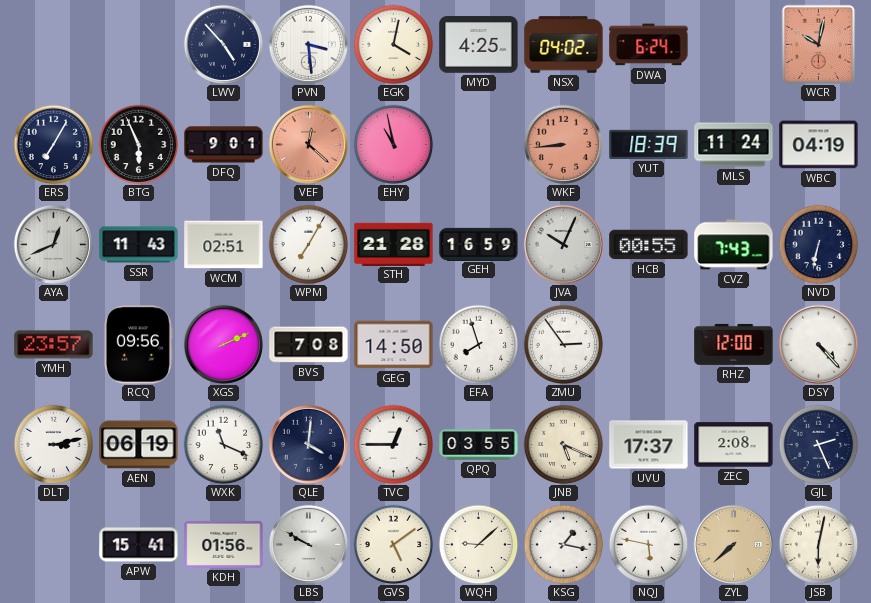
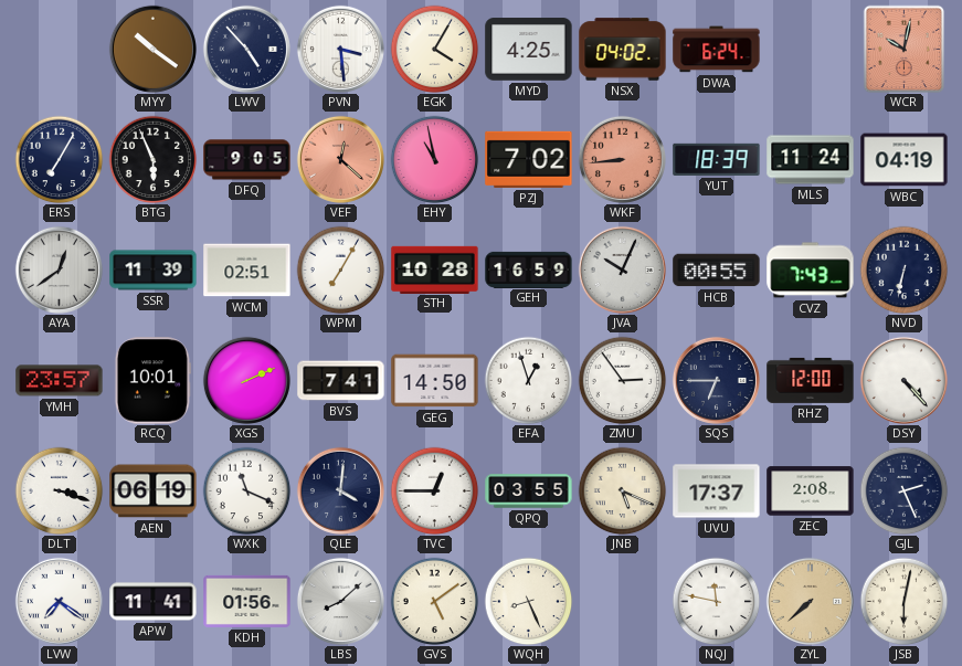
MYY: none -> 10:21
EGK: 4:02 -> 4:05
DFQ: 9:01 -> 9:05
PZJ: none -> 7:02
AYA: 12:41 -> 12:39
SSR: 11:43 -> 11:39
STH: 21:28 -> 10:28
RCQ: 09:56 -> 10:01
BVS: 7:08 -> 7:41
EFA: 7:57 -> 12:57
SQS: none -> 6:45
DLT: 3:13 -> 3:18
LVW: none -> 7:21
APW: 15:41 -> 11:41
LBS: 9:50 -> 8:08
WQH: 9:08 -> 8:26
KSG: 1:17 -> none
NQJ: 5:47 -> 11:47
